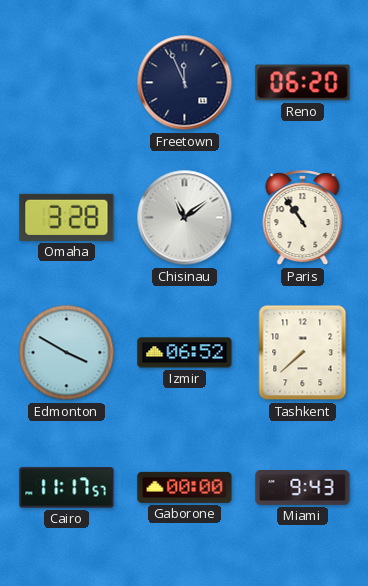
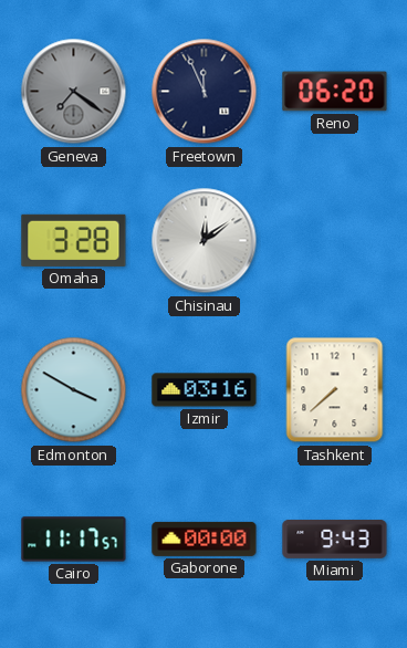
Geneva: none -> 7:21
Chisinau: 11:09 -> 12:09
Paris: 10:54 -> none
Izmir: 06:52 -> 03:16
